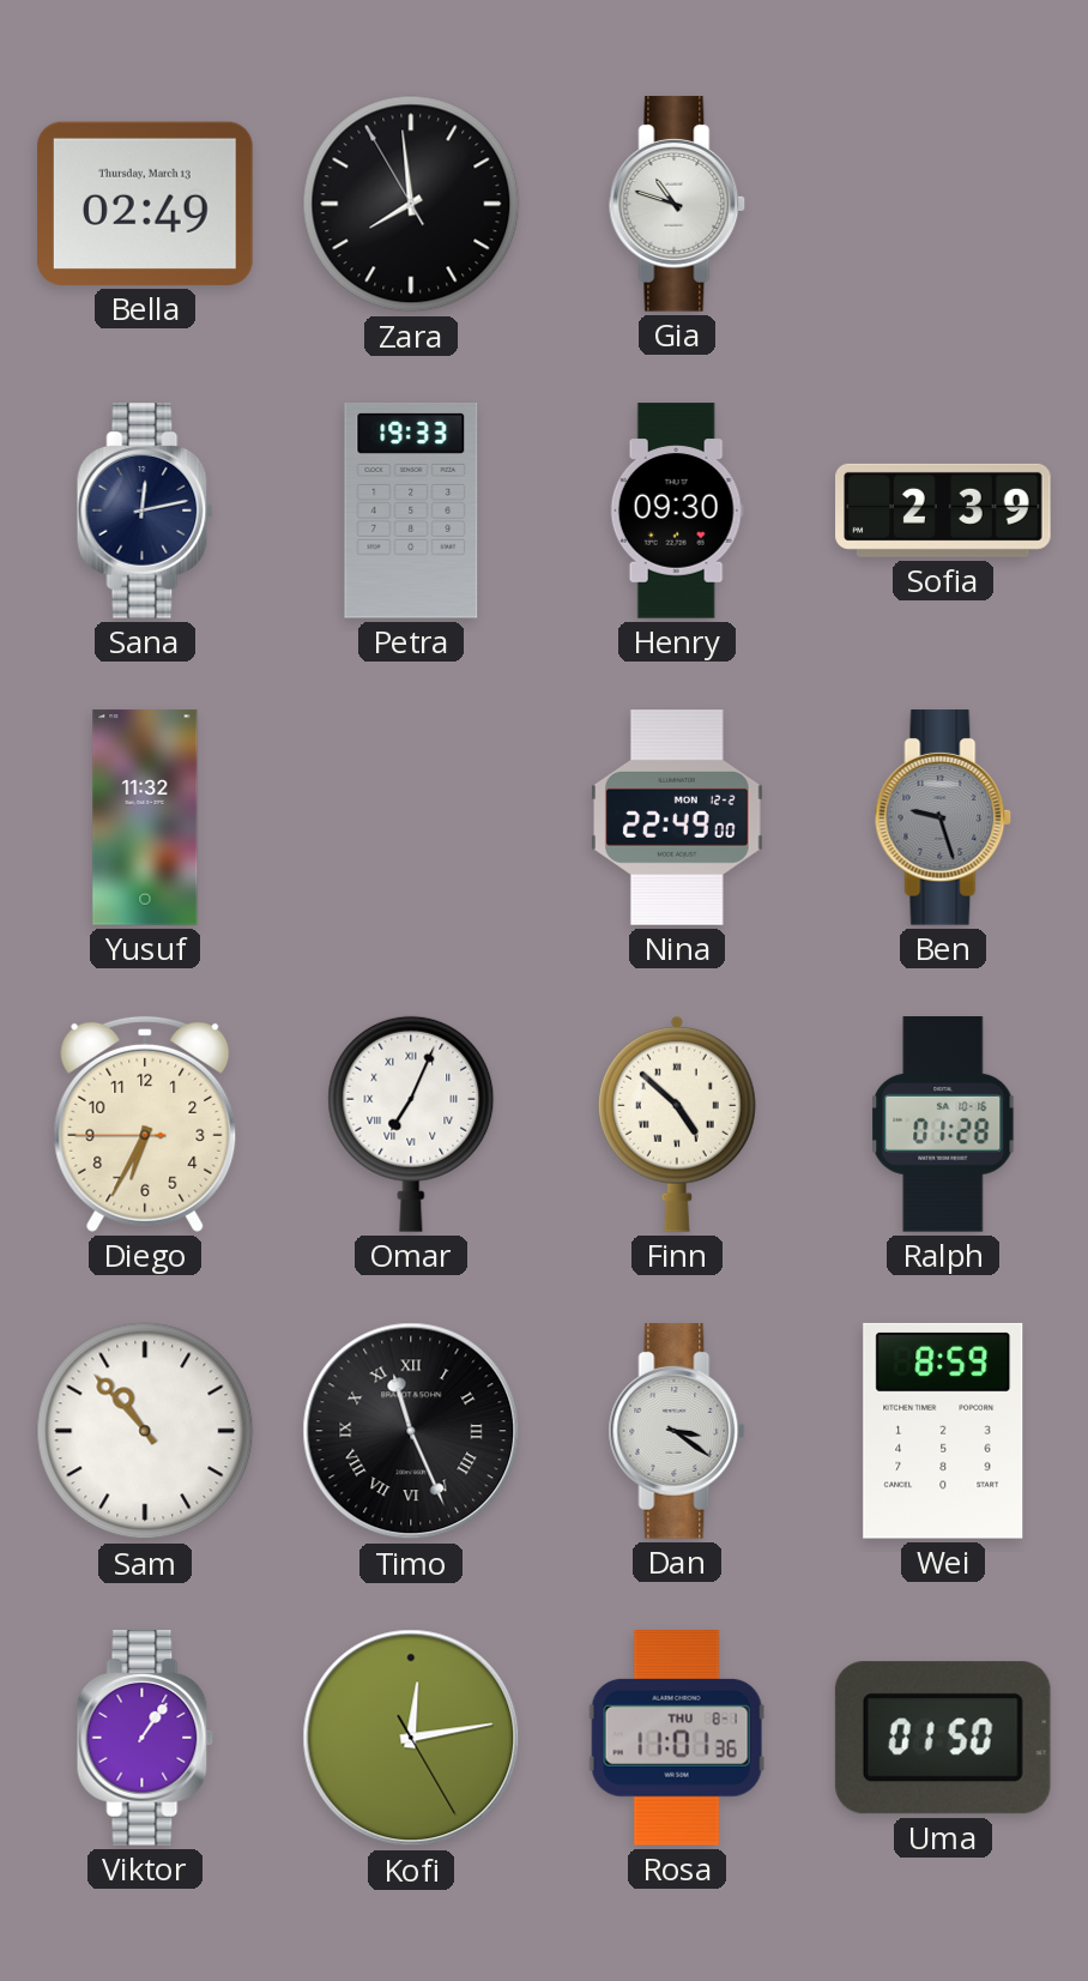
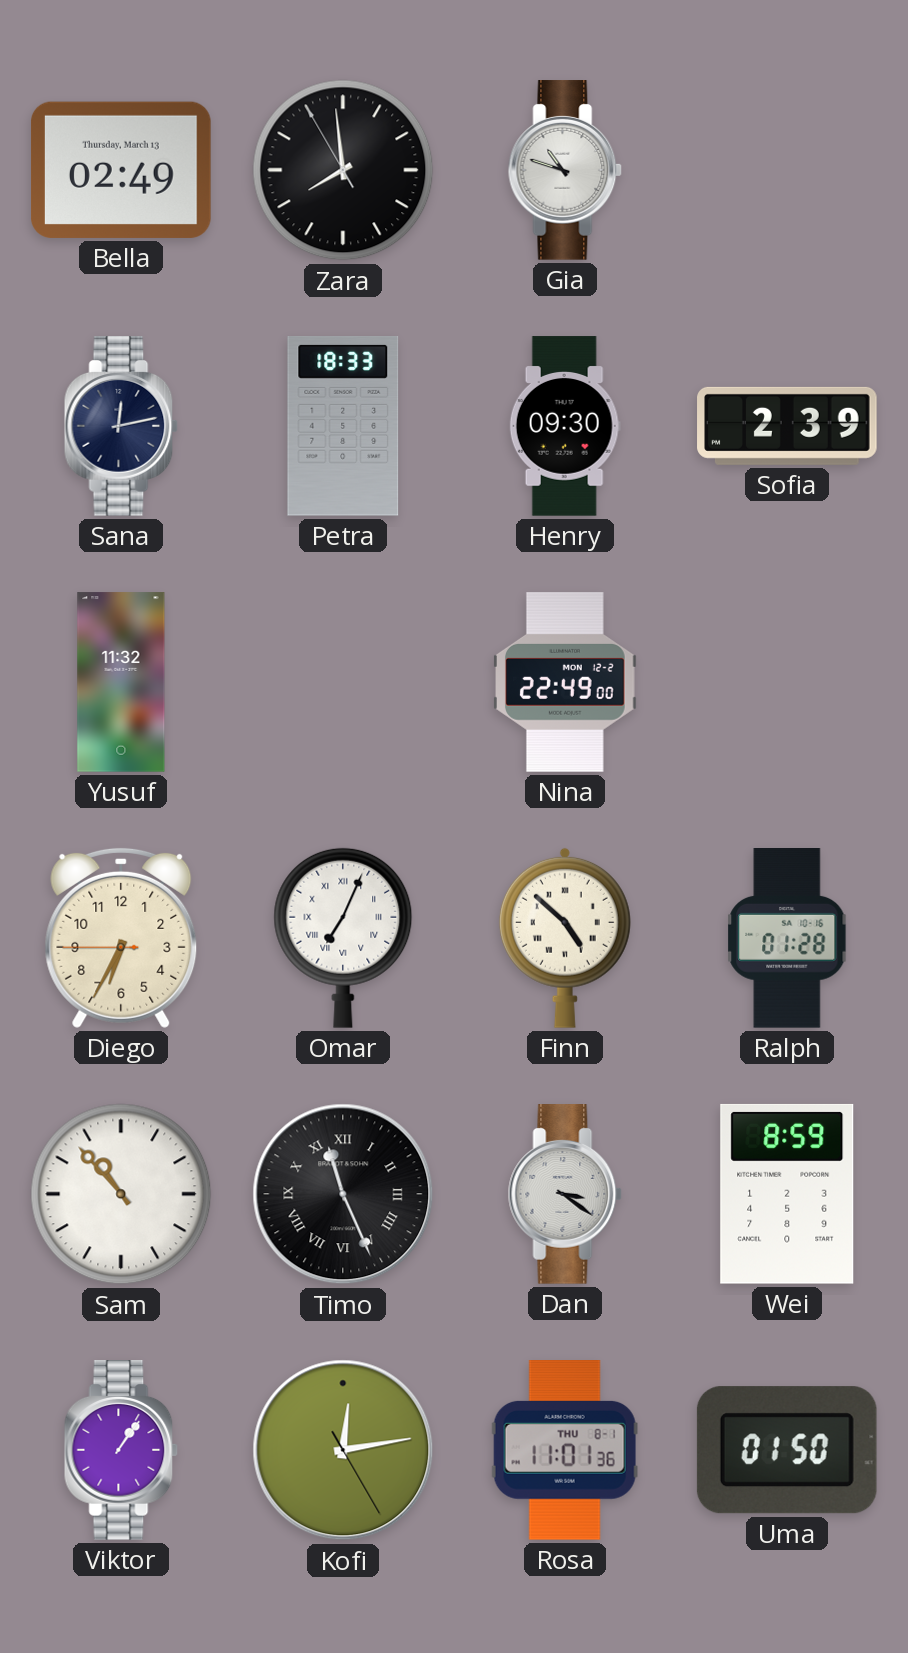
Petra: 19:33 -> 18:33
Ben: 9:27 -> none
